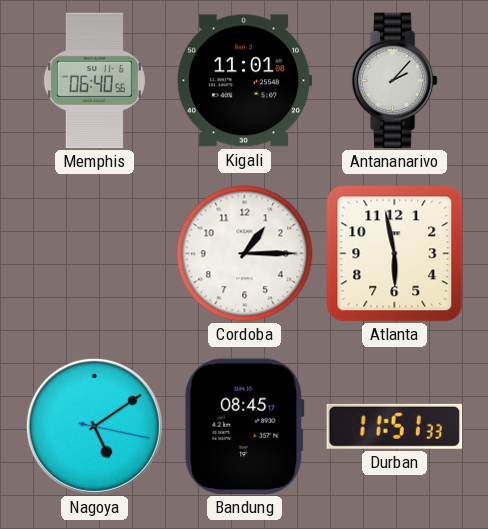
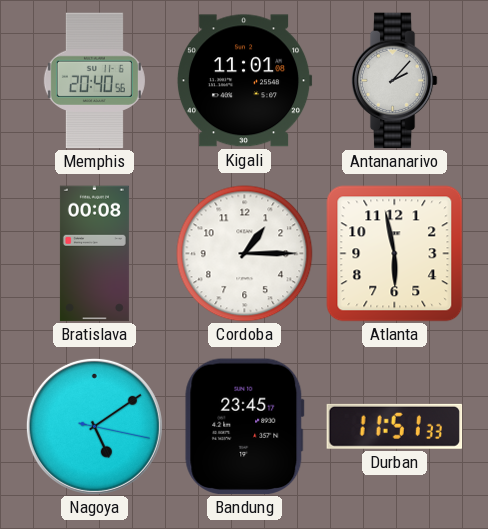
Memphis: 06:40 -> 20:40
Bratislava: none -> 00:08
Bandung: 08:45 -> 23:45
